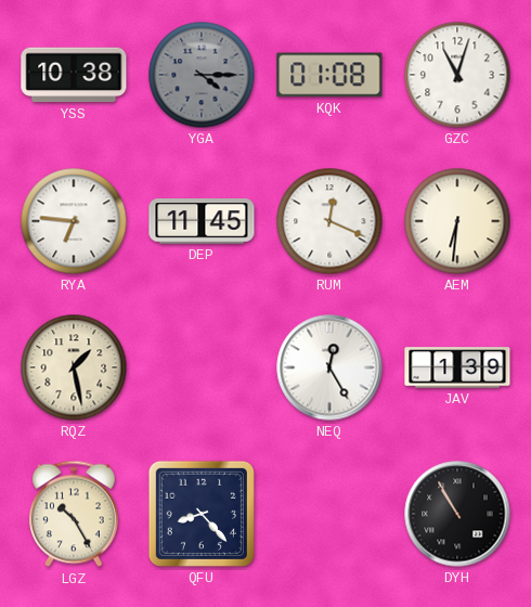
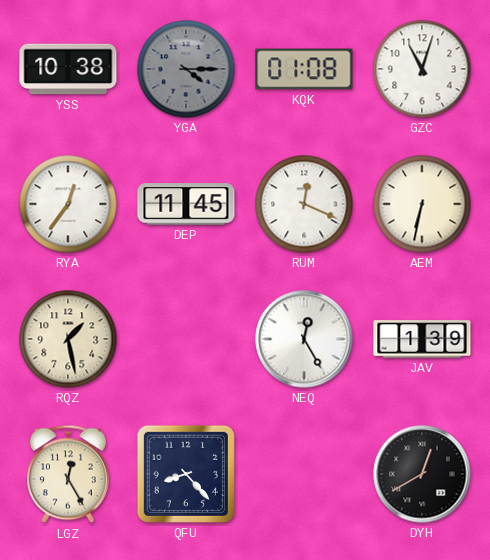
RYA: 6:46 -> 12:36
AEM: 6:31 -> 6:32
LGZ: 10:25 -> 12:25
DYH: 10:55 -> 12:40
